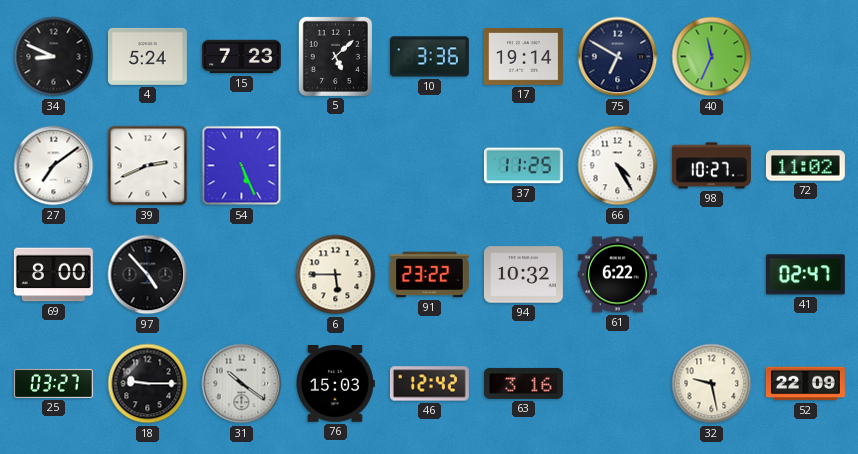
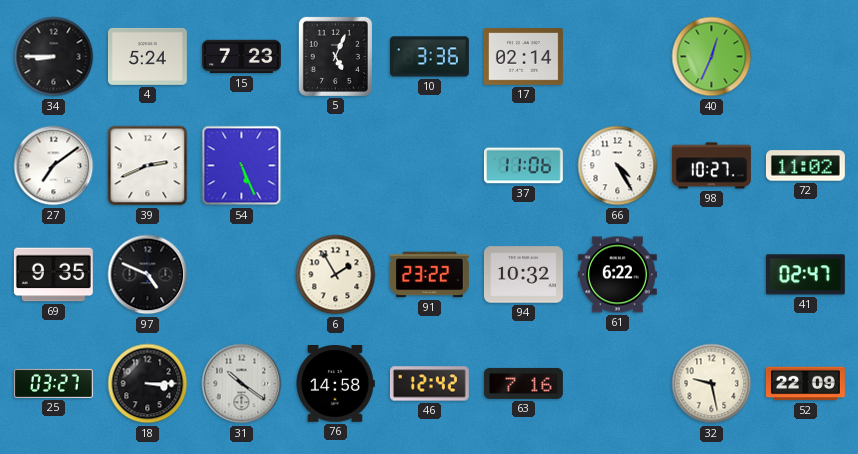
34: 8:49 -> 8:45
5: 5:08 -> 5:04
17: 19:14 -> 02:14
75: 6:50 -> none
40: 11:34 -> 12:34
37: 11:25 -> 11:06
69: 8:00 -> 9:35
97: 4:53 -> 4:49
6: 5:45 -> 1:55
18: 9:15 -> 3:15
76: 15:03 -> 14:58
63: 3:16 -> 7:16
